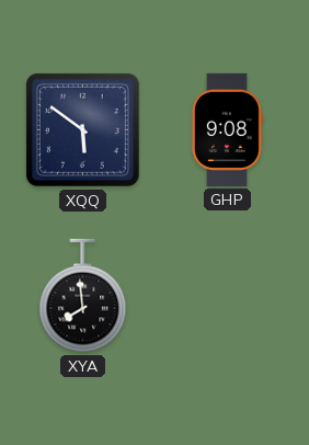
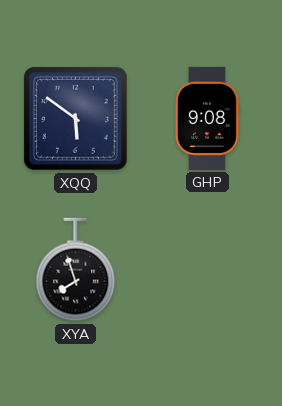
XYA: 7:59 -> 7:57
